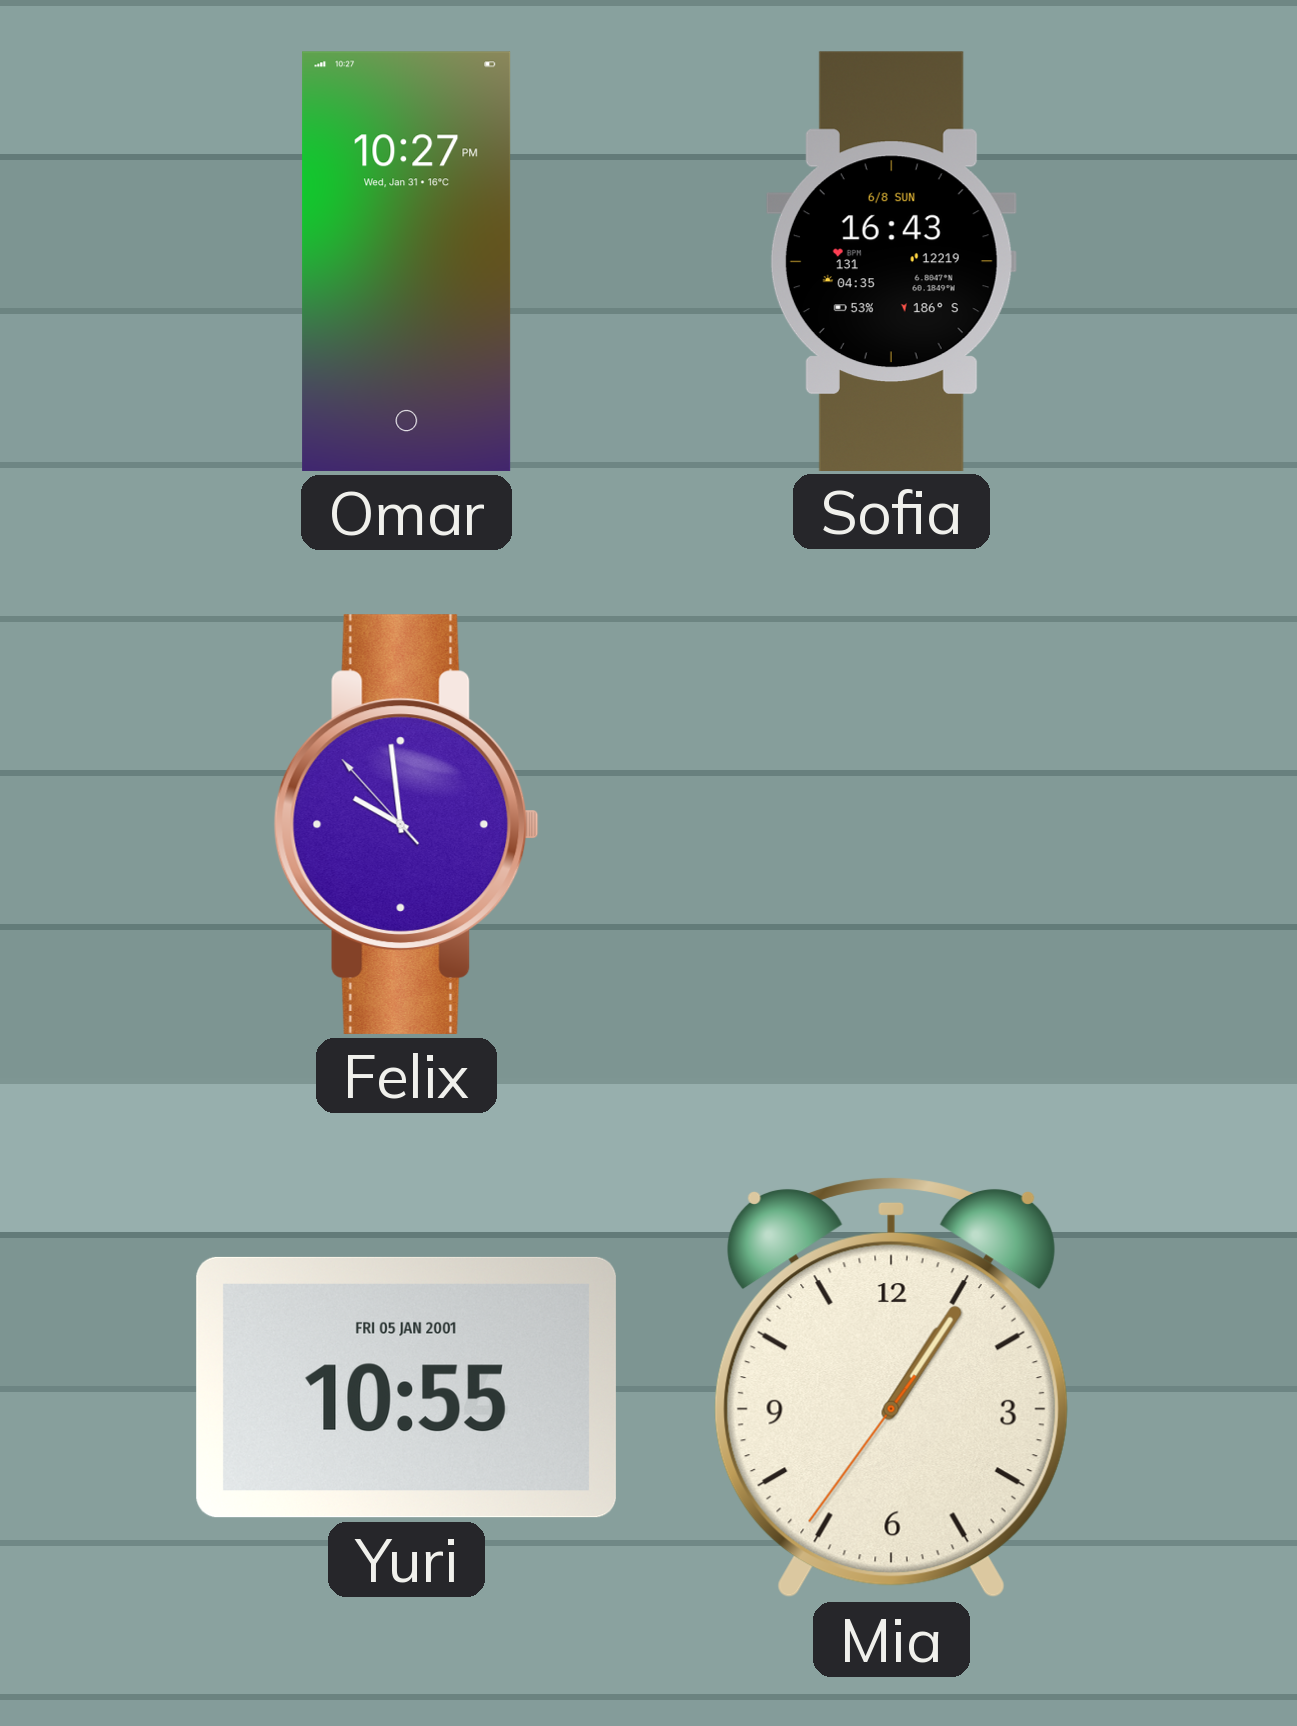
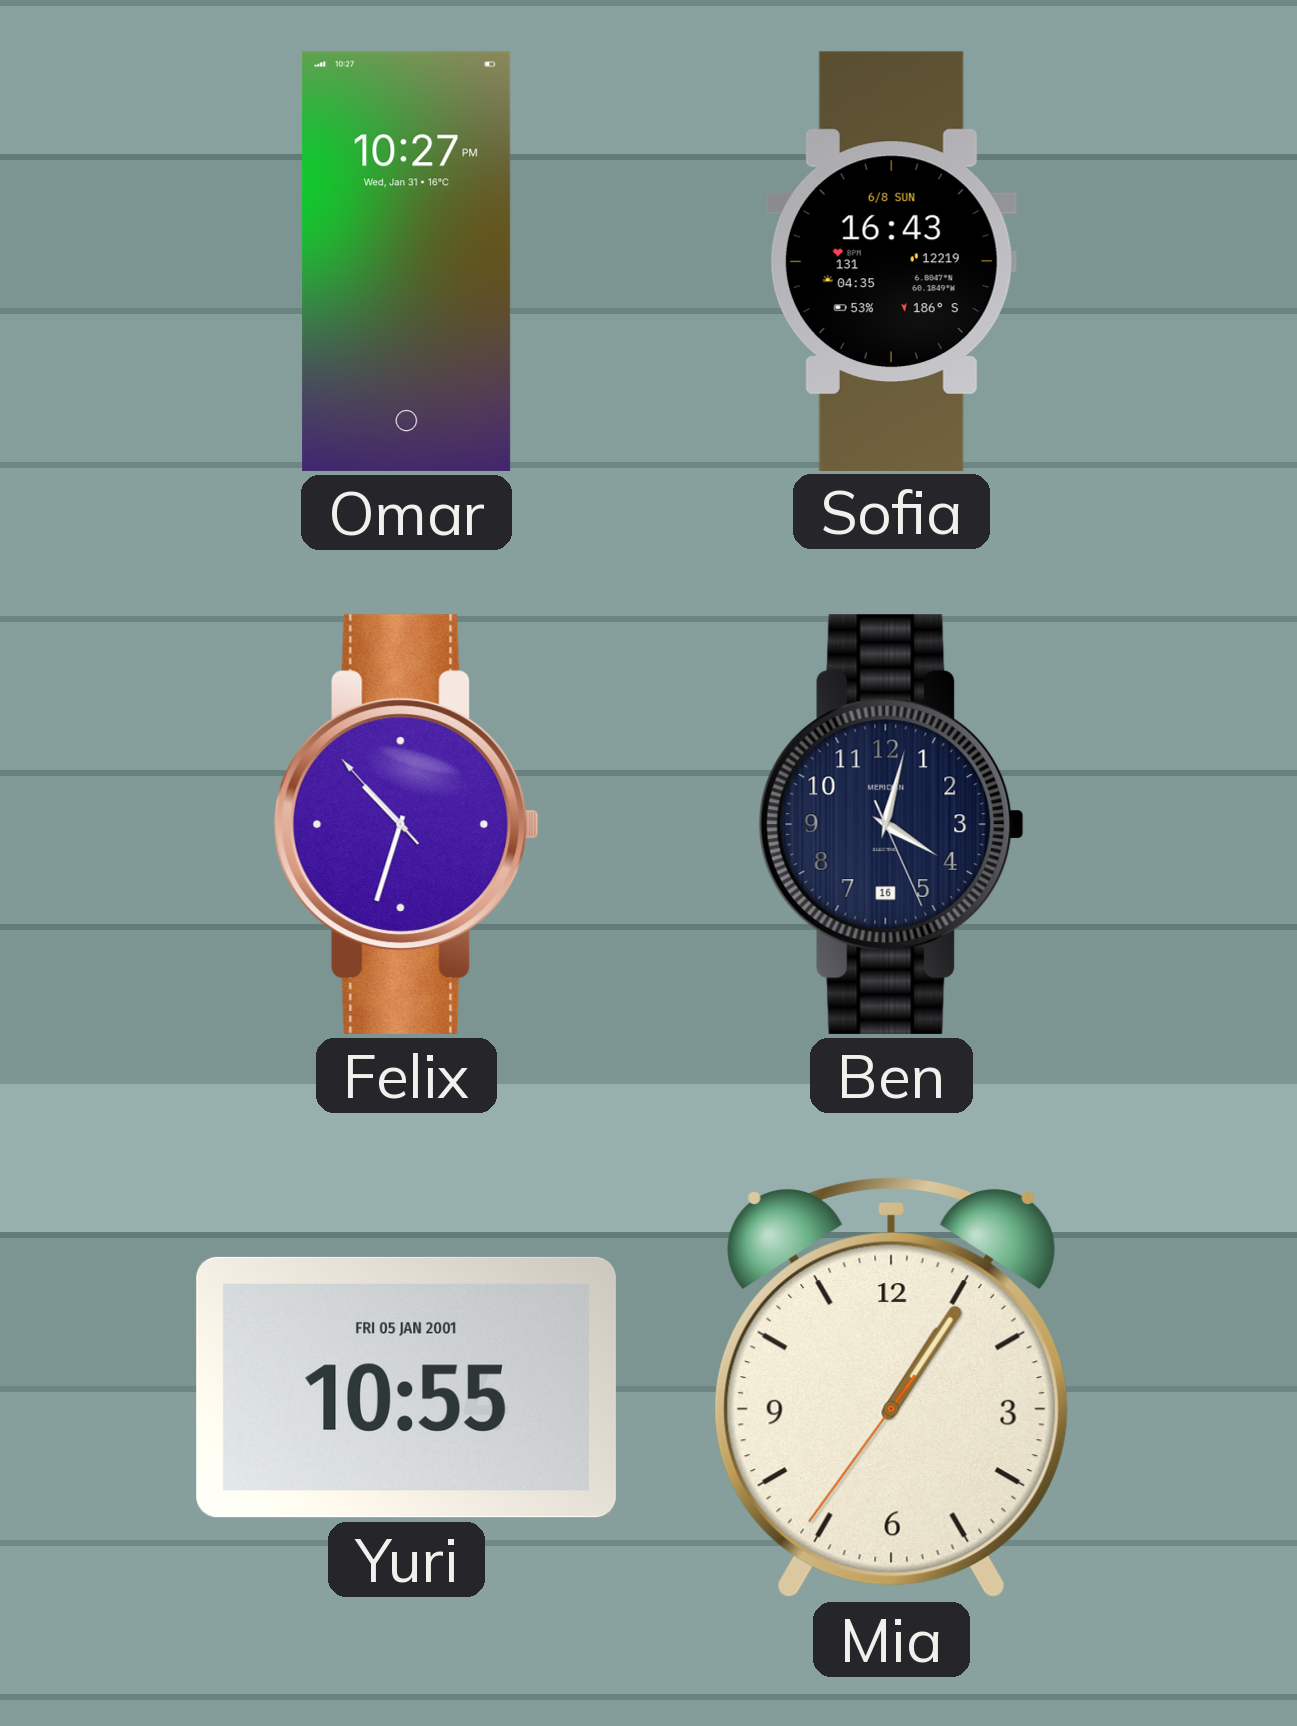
Felix: 9:58 -> 10:32
Ben: none -> 4:02
